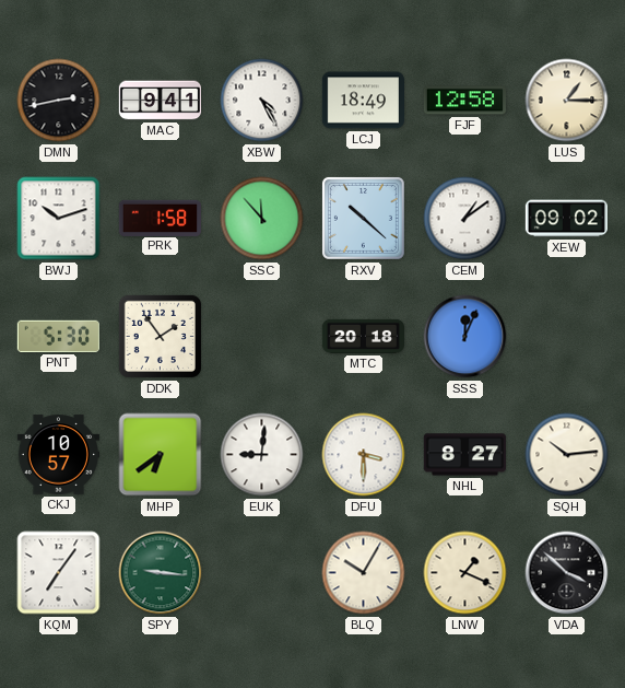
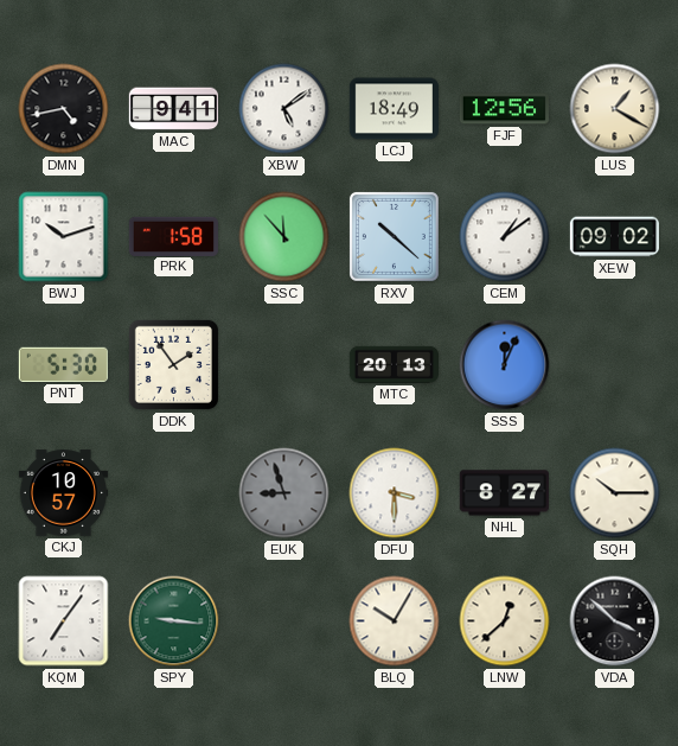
DMN: 2:43 -> 4:43
XBW: 4:25 -> 5:09
FJF: 12:58 -> 12:56
LUS: 1:15 -> 1:20
MTC: 20:18 -> 20:13
MHP: 6:39 -> none
EUK: 9:01 -> 8:57
EUK dial: white -> grey
SQH: 10:14 -> 10:15
LNW: 1:19 -> 12:38
